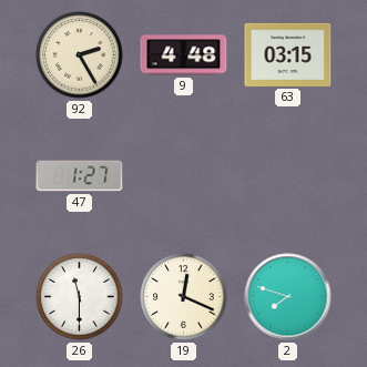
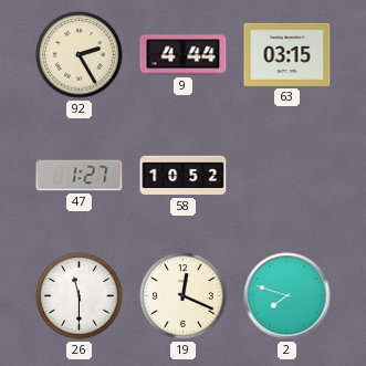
9: 4:48 -> 4:44
58: none -> 10:52
